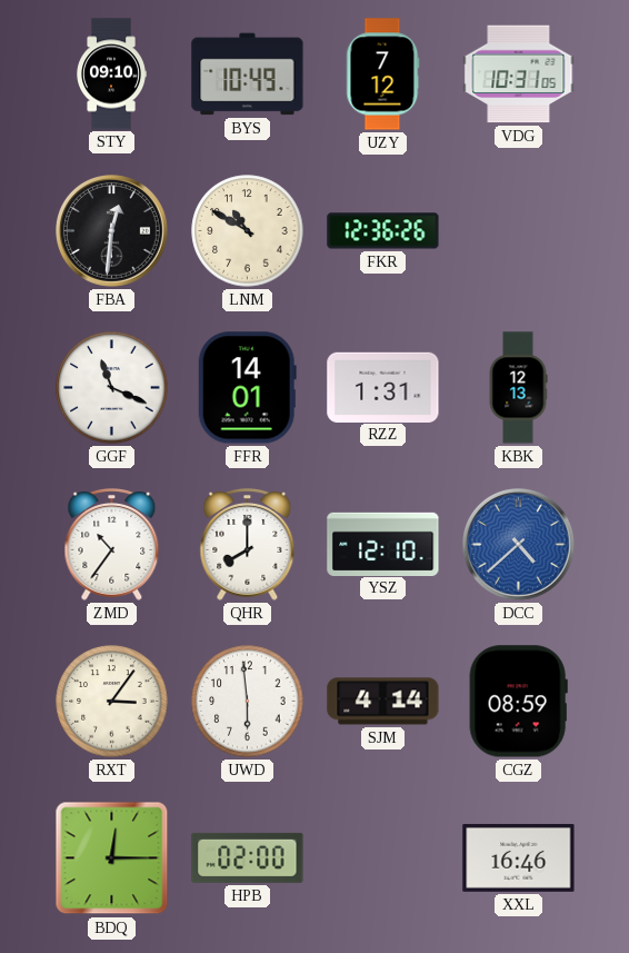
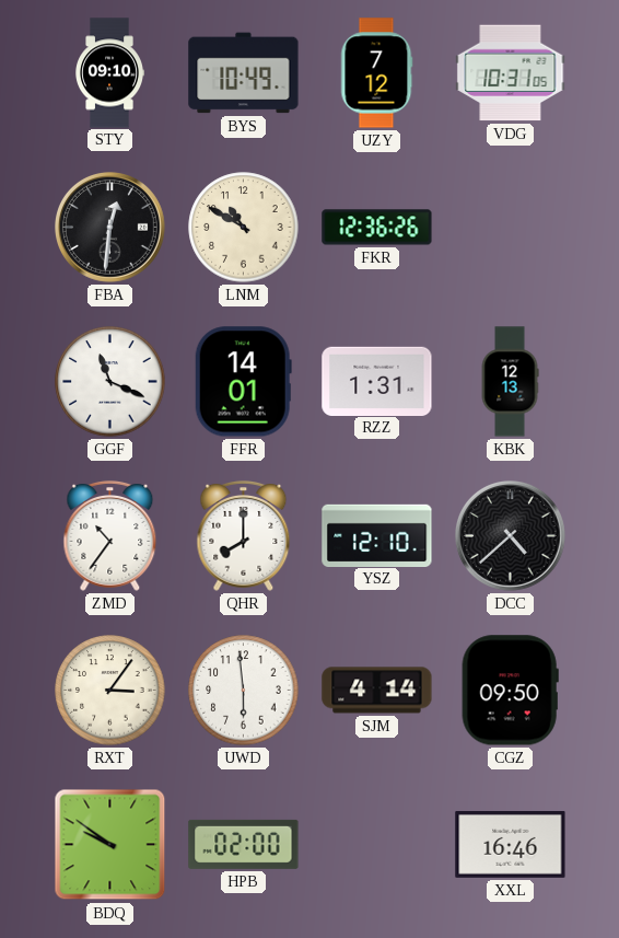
DCC dial: blue -> black
CGZ: 08:59 -> 09:50
BDQ: 12:15 -> 9:51
